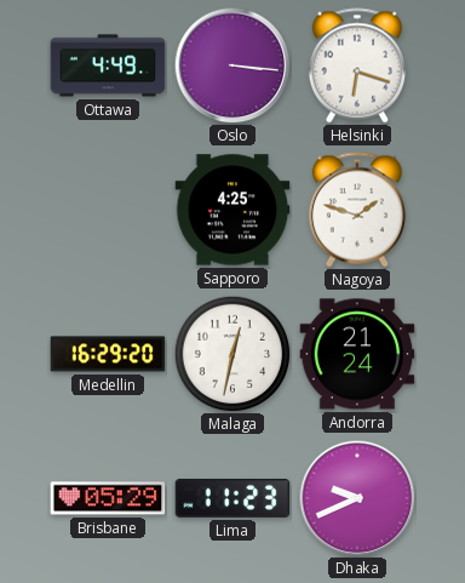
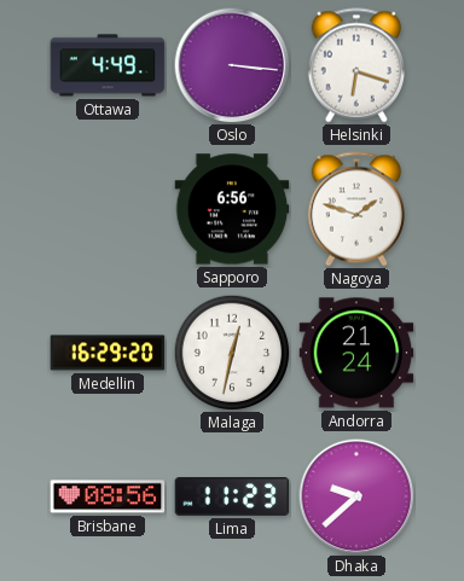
Sapporo: 4:25 -> 6:56
Brisbane: 05:29 -> 08:56
Dhaka: 9:41 -> 9:38
